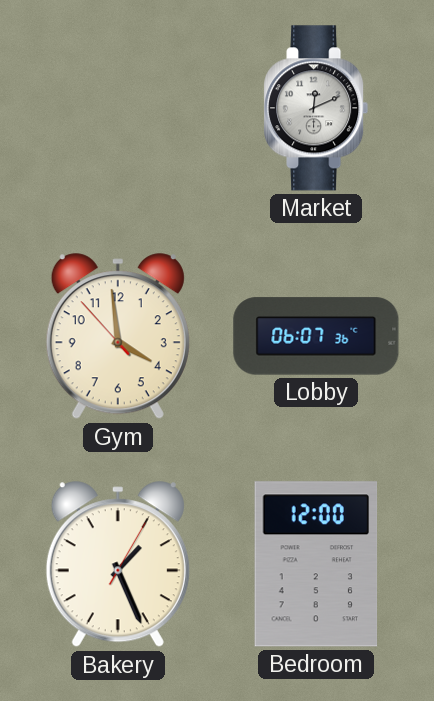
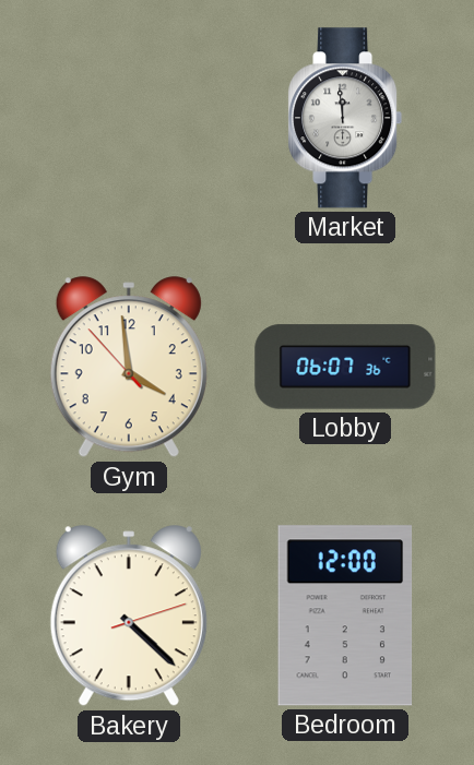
Market: 12:11 -> 11:59
Bakery: 1:26 -> 4:22
